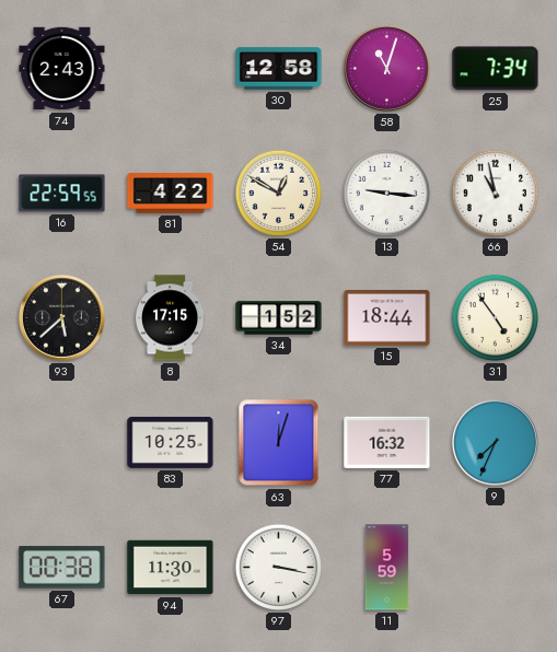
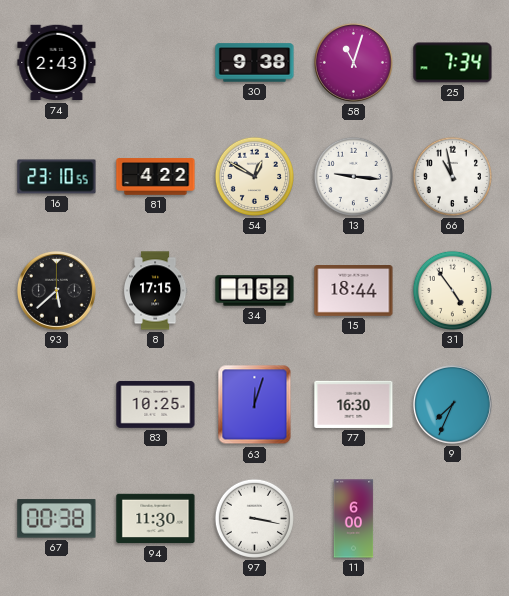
30: 12:58 -> 9:38
16: 22:59 -> 23:10
77: 16:32 -> 16:30
11: 5:59 -> 6:00
